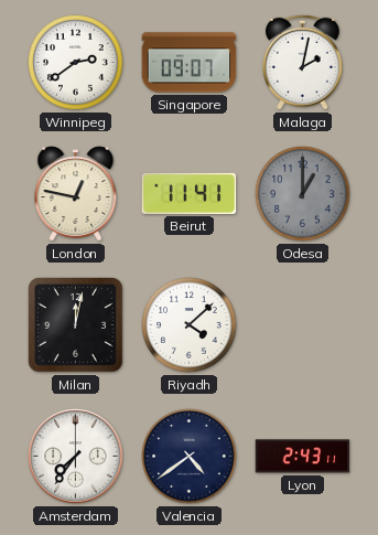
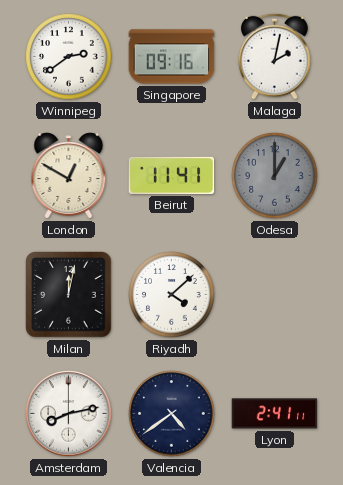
Singapore: 09:07 -> 09:16
London: 12:47 -> 12:50
Amsterdam: 7:36 -> 8:13
Lyon: 2:43 -> 2:41
